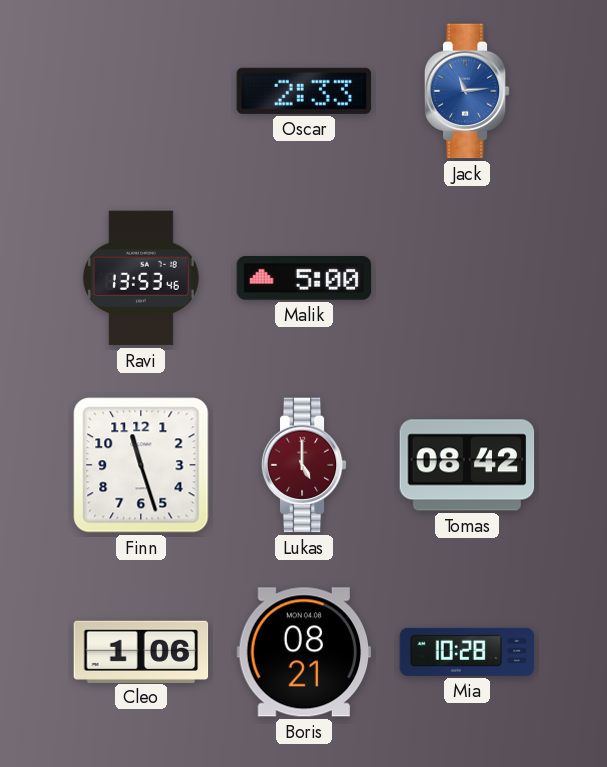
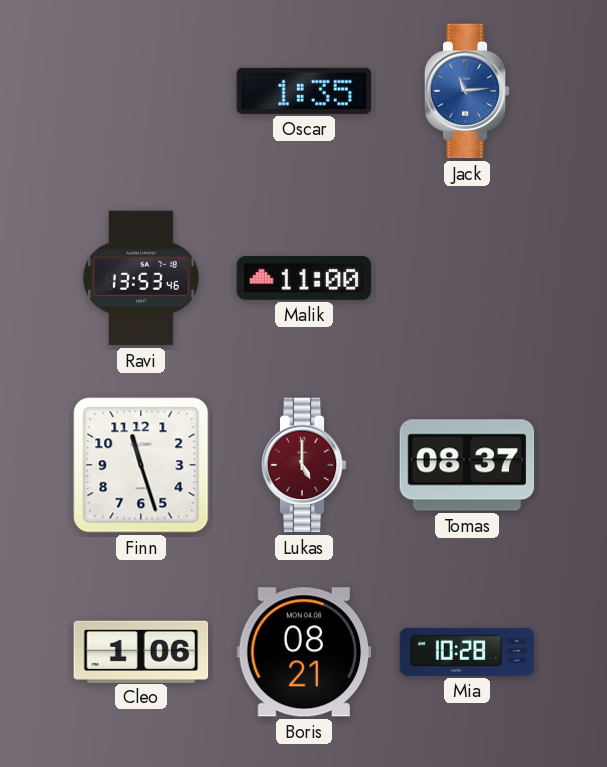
Oscar: 2:33 -> 1:35
Malik: 5:00 -> 11:00
Tomas: 08:42 -> 08:37
